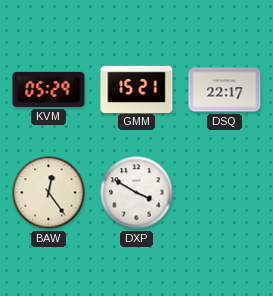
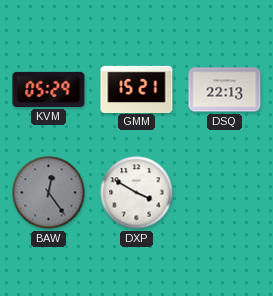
DSQ: 22:17 -> 22:13
BAW dial: cream -> grey
